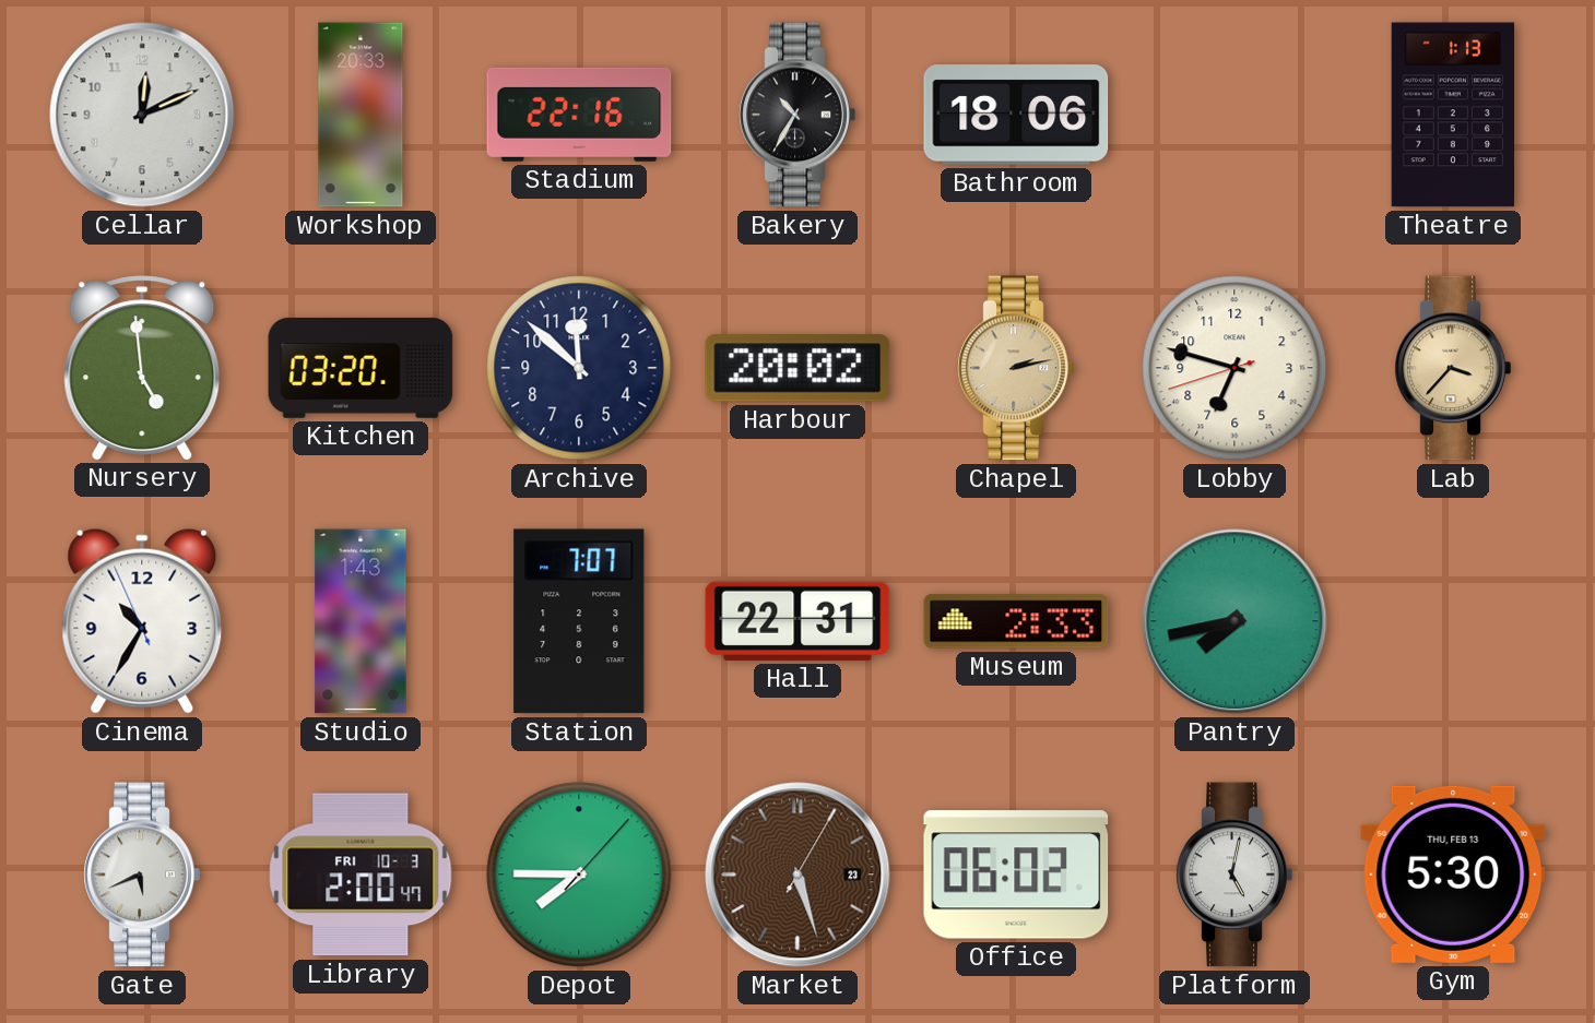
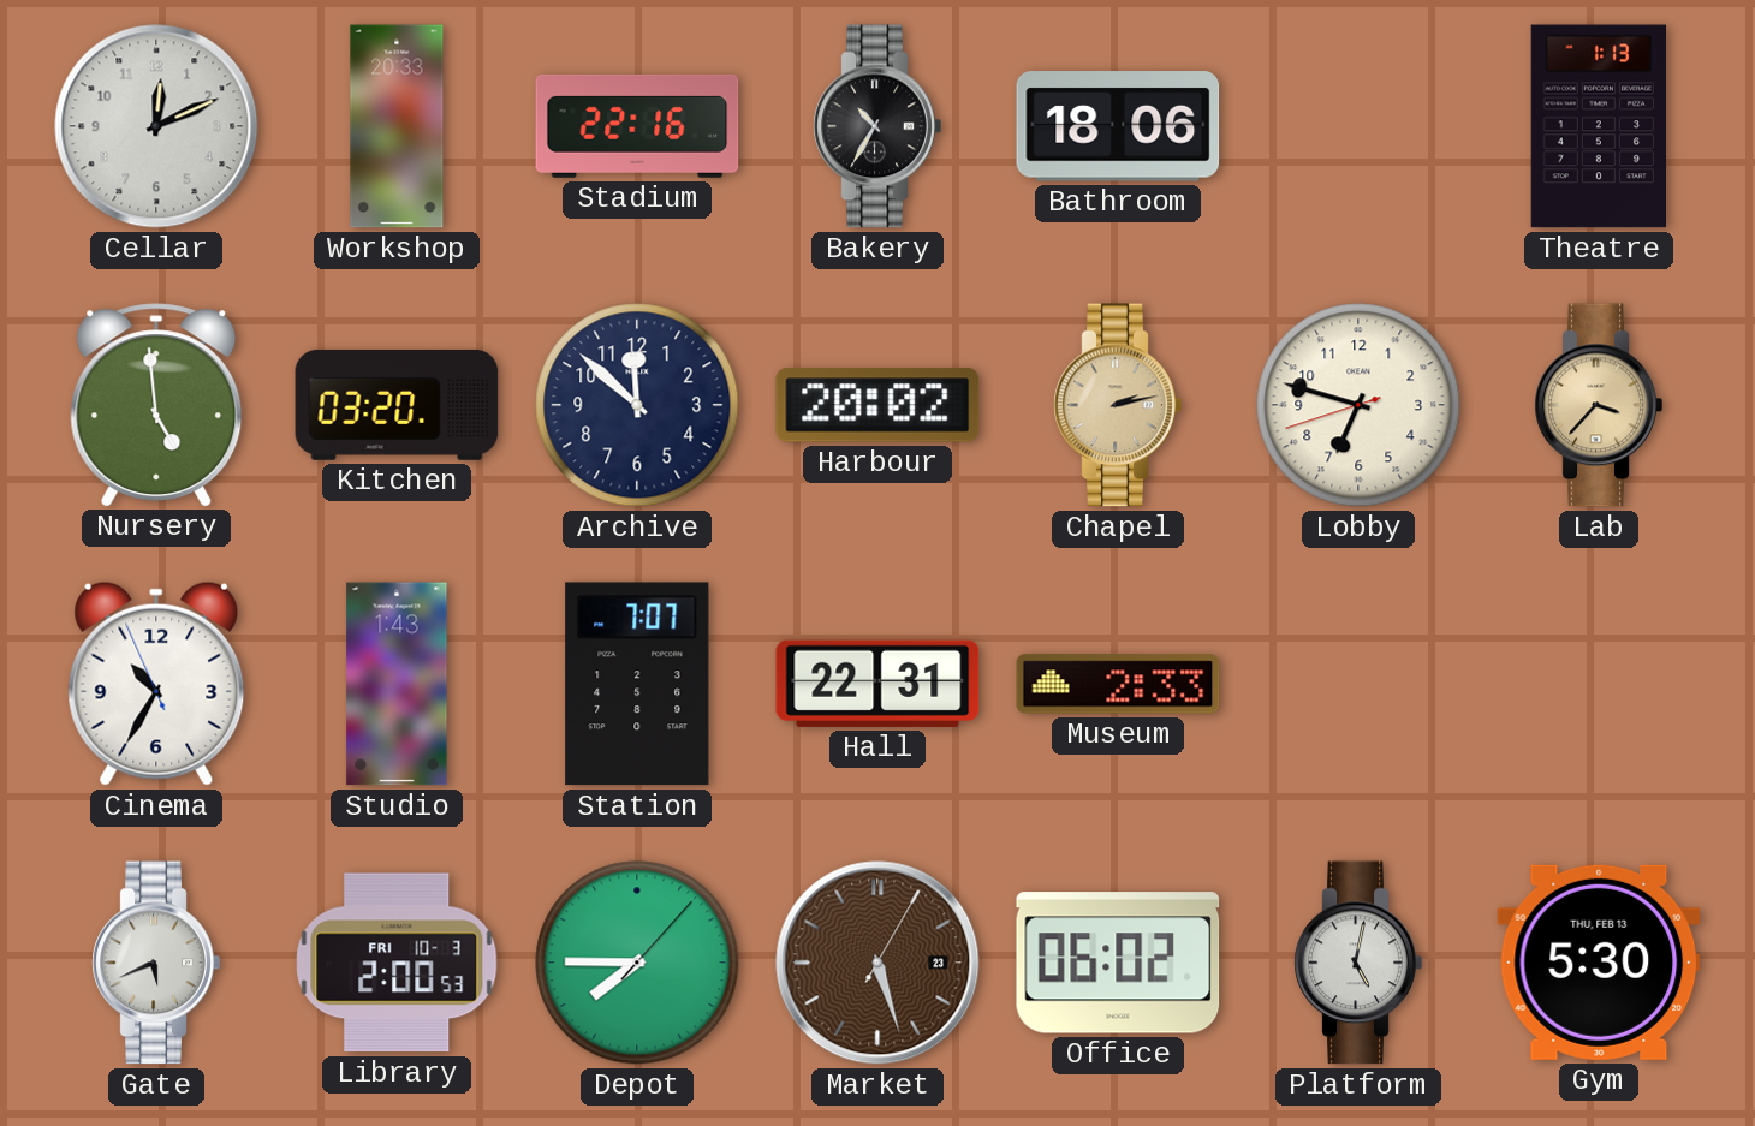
Pantry: 7:43 -> none
Library: 2:00:47 -> 2:00:53
